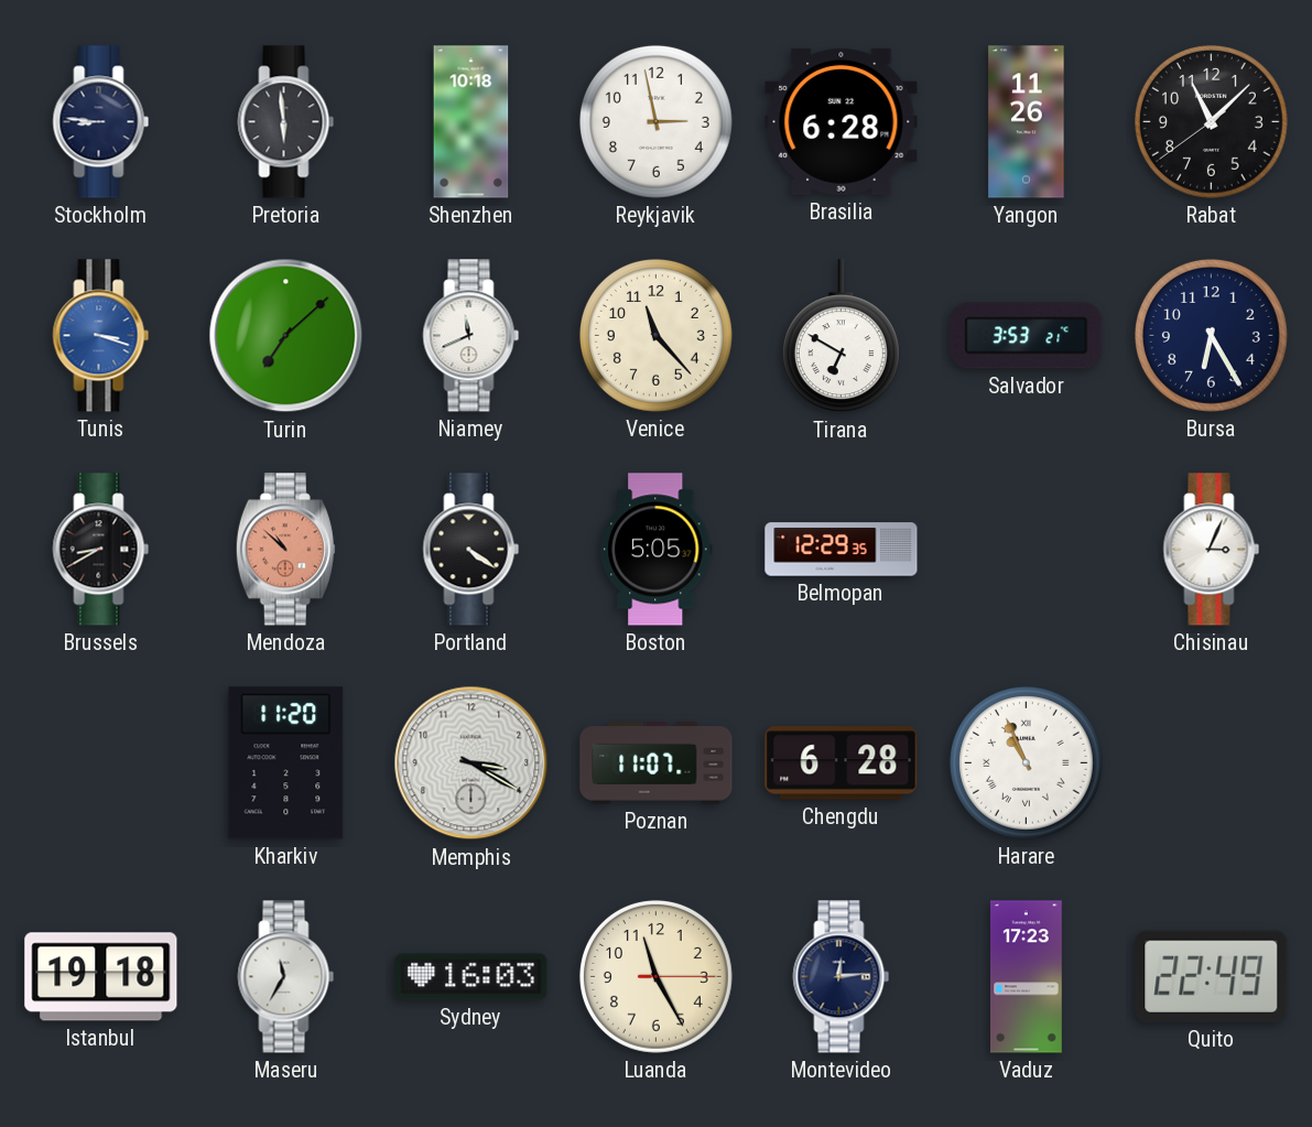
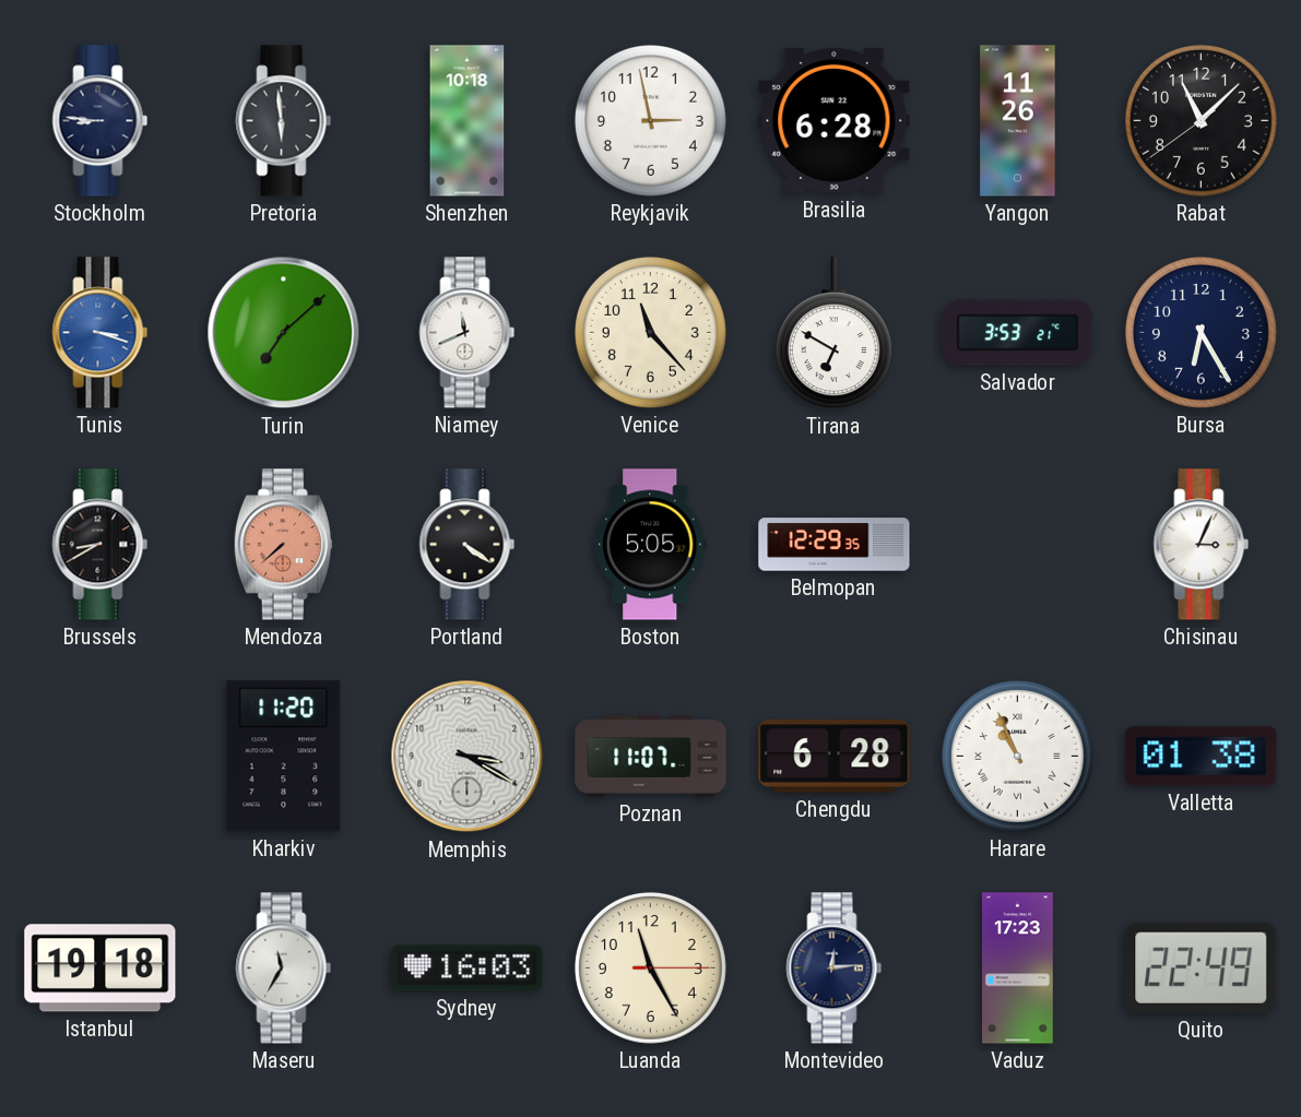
Mendoza: 10:52 -> 7:38
Valletta: none -> 01:38
